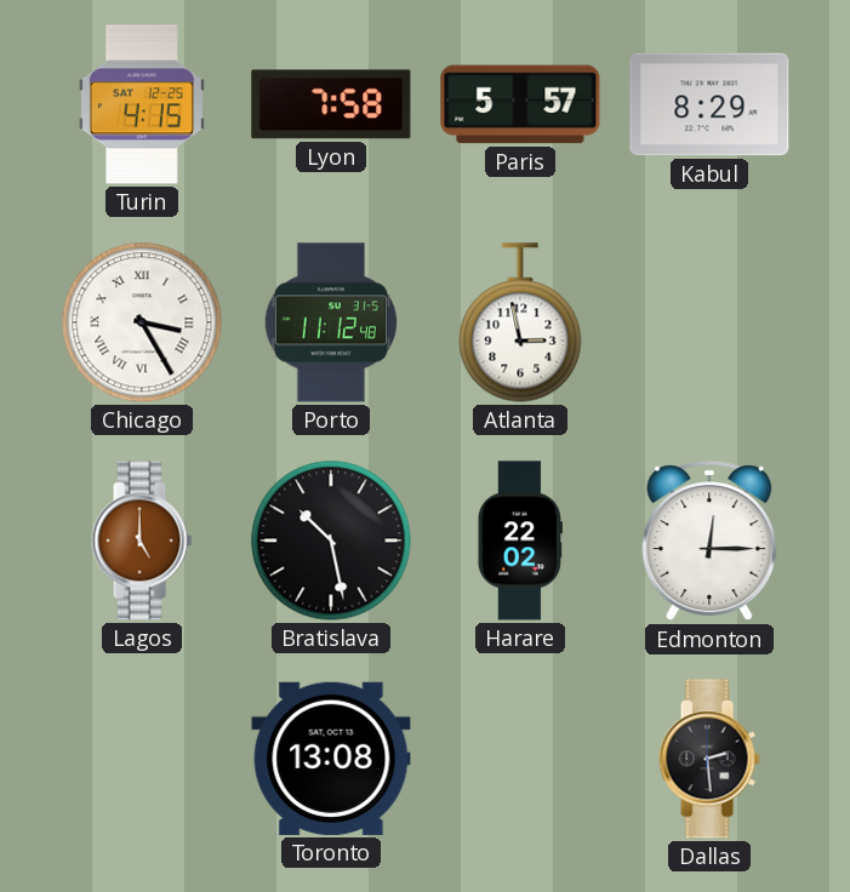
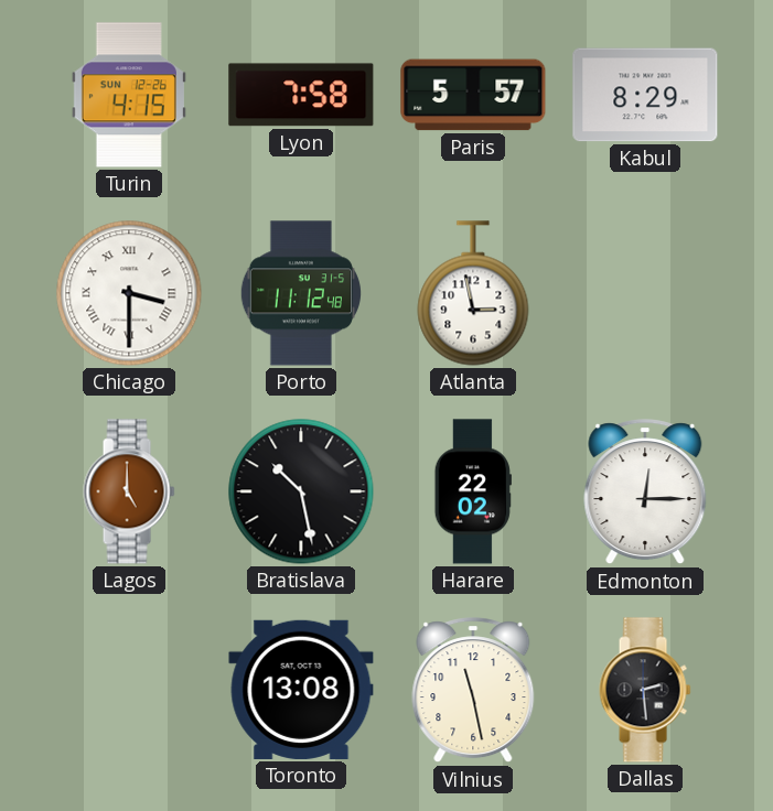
Turin date: SAT 12-25 -> SUN 12-26
Chicago: 3:25 -> 3:30
Vilnius: none -> 11:28
